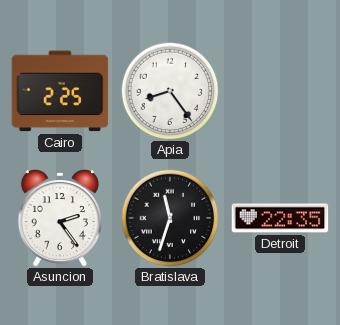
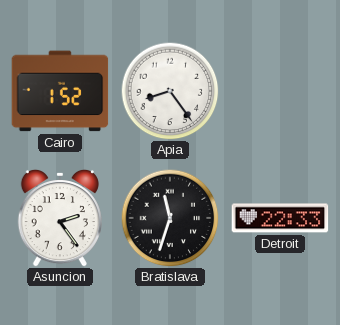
Cairo: 2:25 -> 1:52
Detroit: 22:35 -> 22:33
